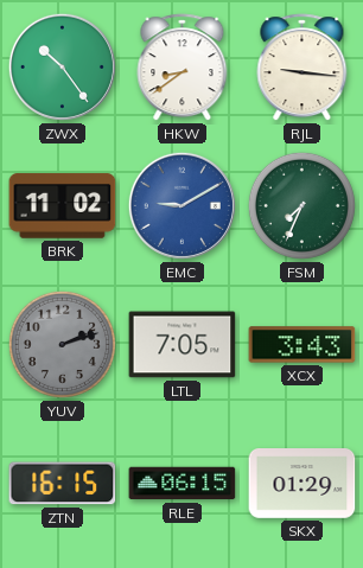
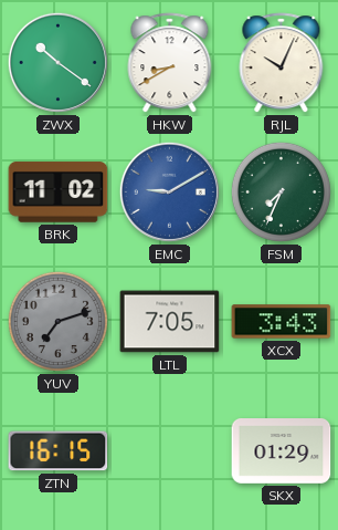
ZWX: 10:24 -> 10:21
HKW: 8:39 -> 8:40
RJL: 9:16 -> 10:04
YUV: 2:12 -> 7:12
RLE: 06:15 -> none
